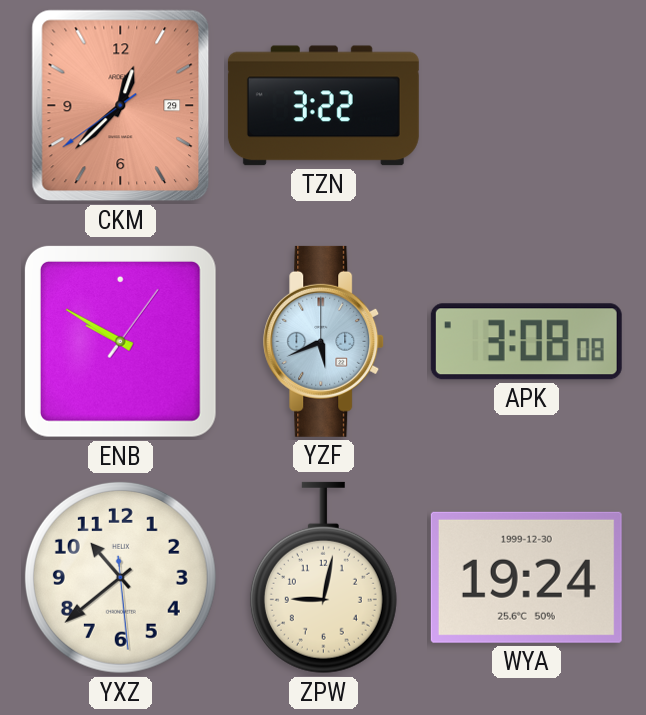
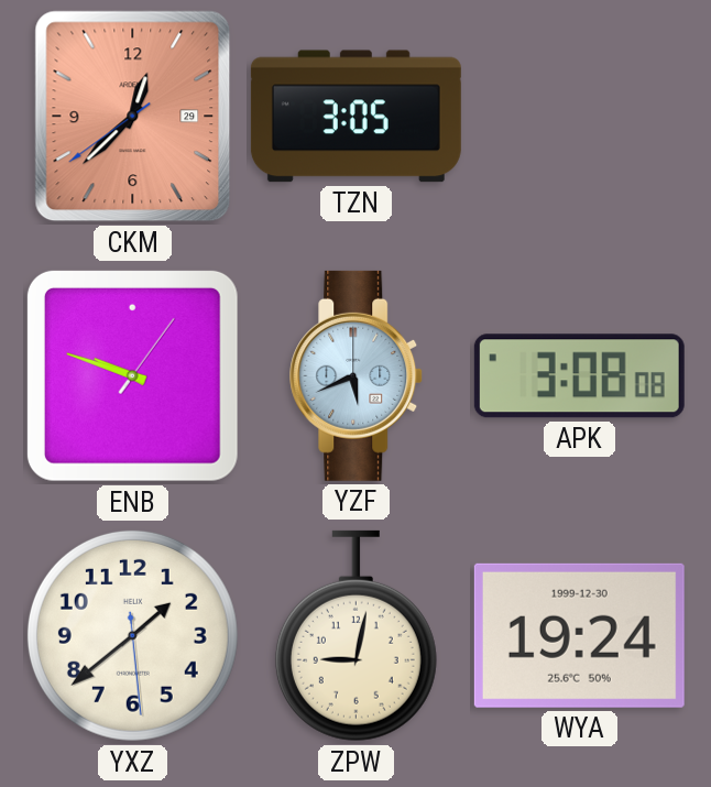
TZN: 3:22 -> 3:05
ENB: 9:50 -> 9:48
YXZ: 10:38 -> 1:38
